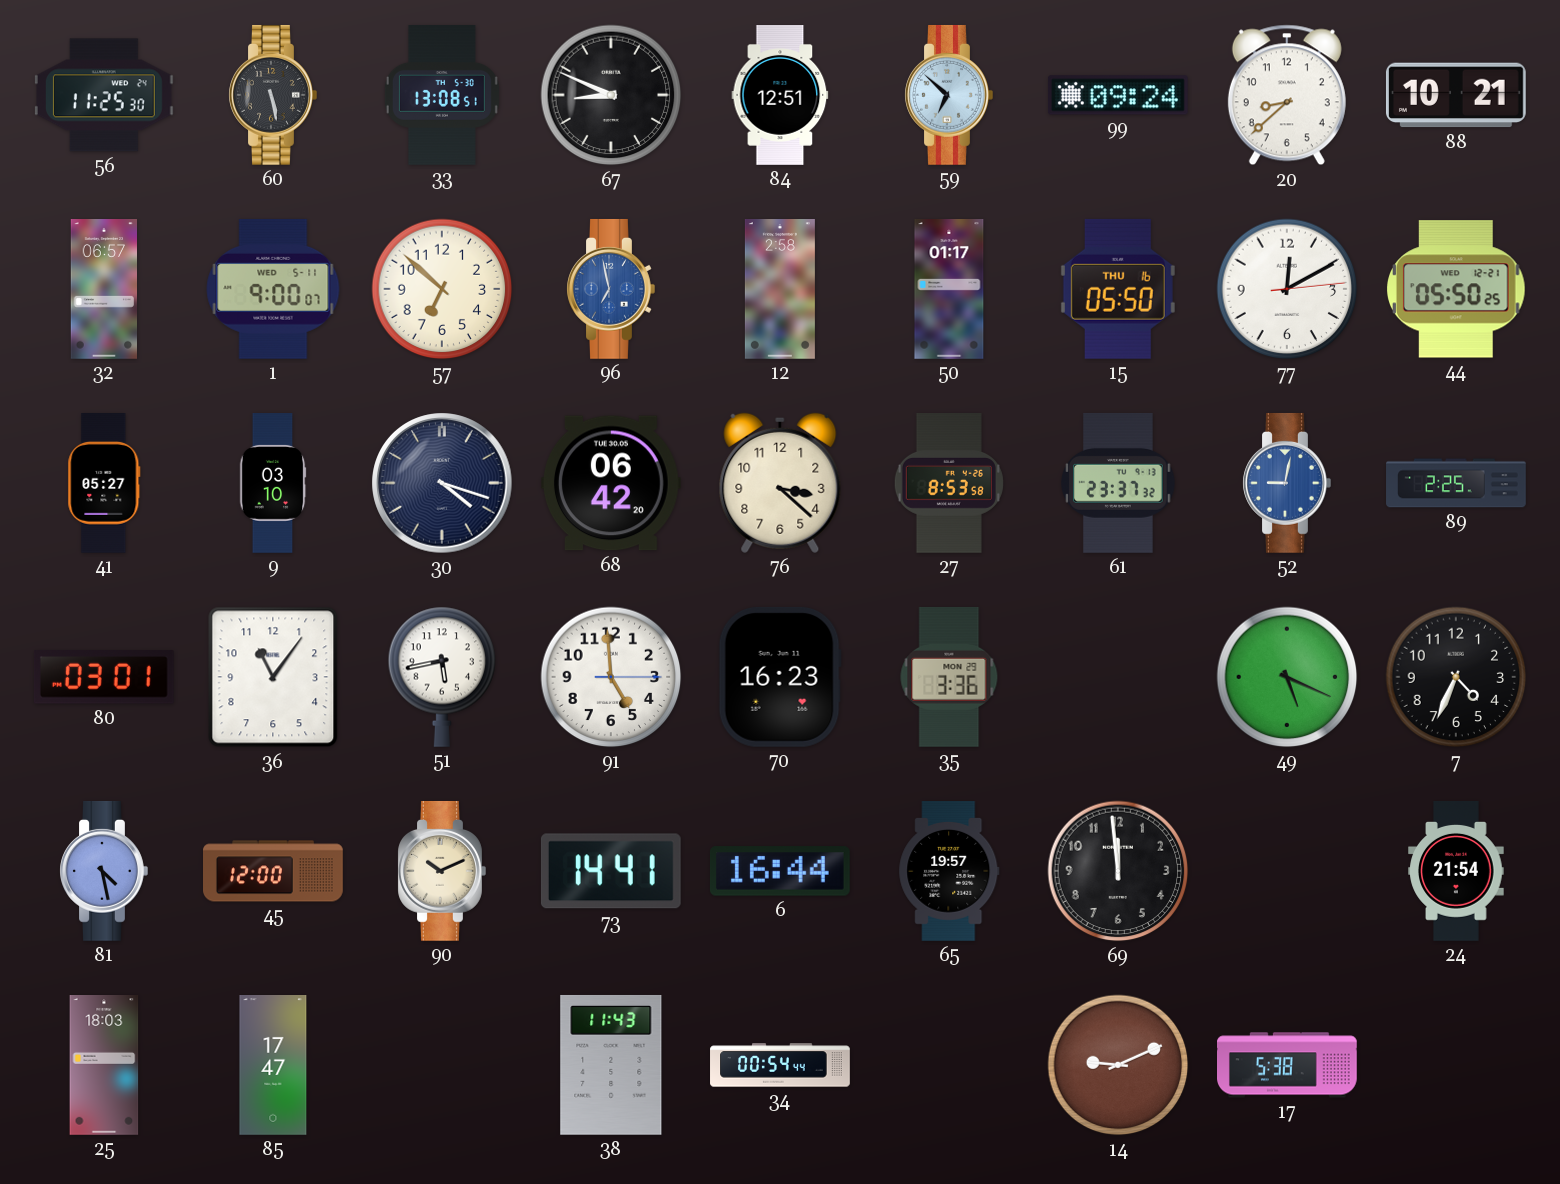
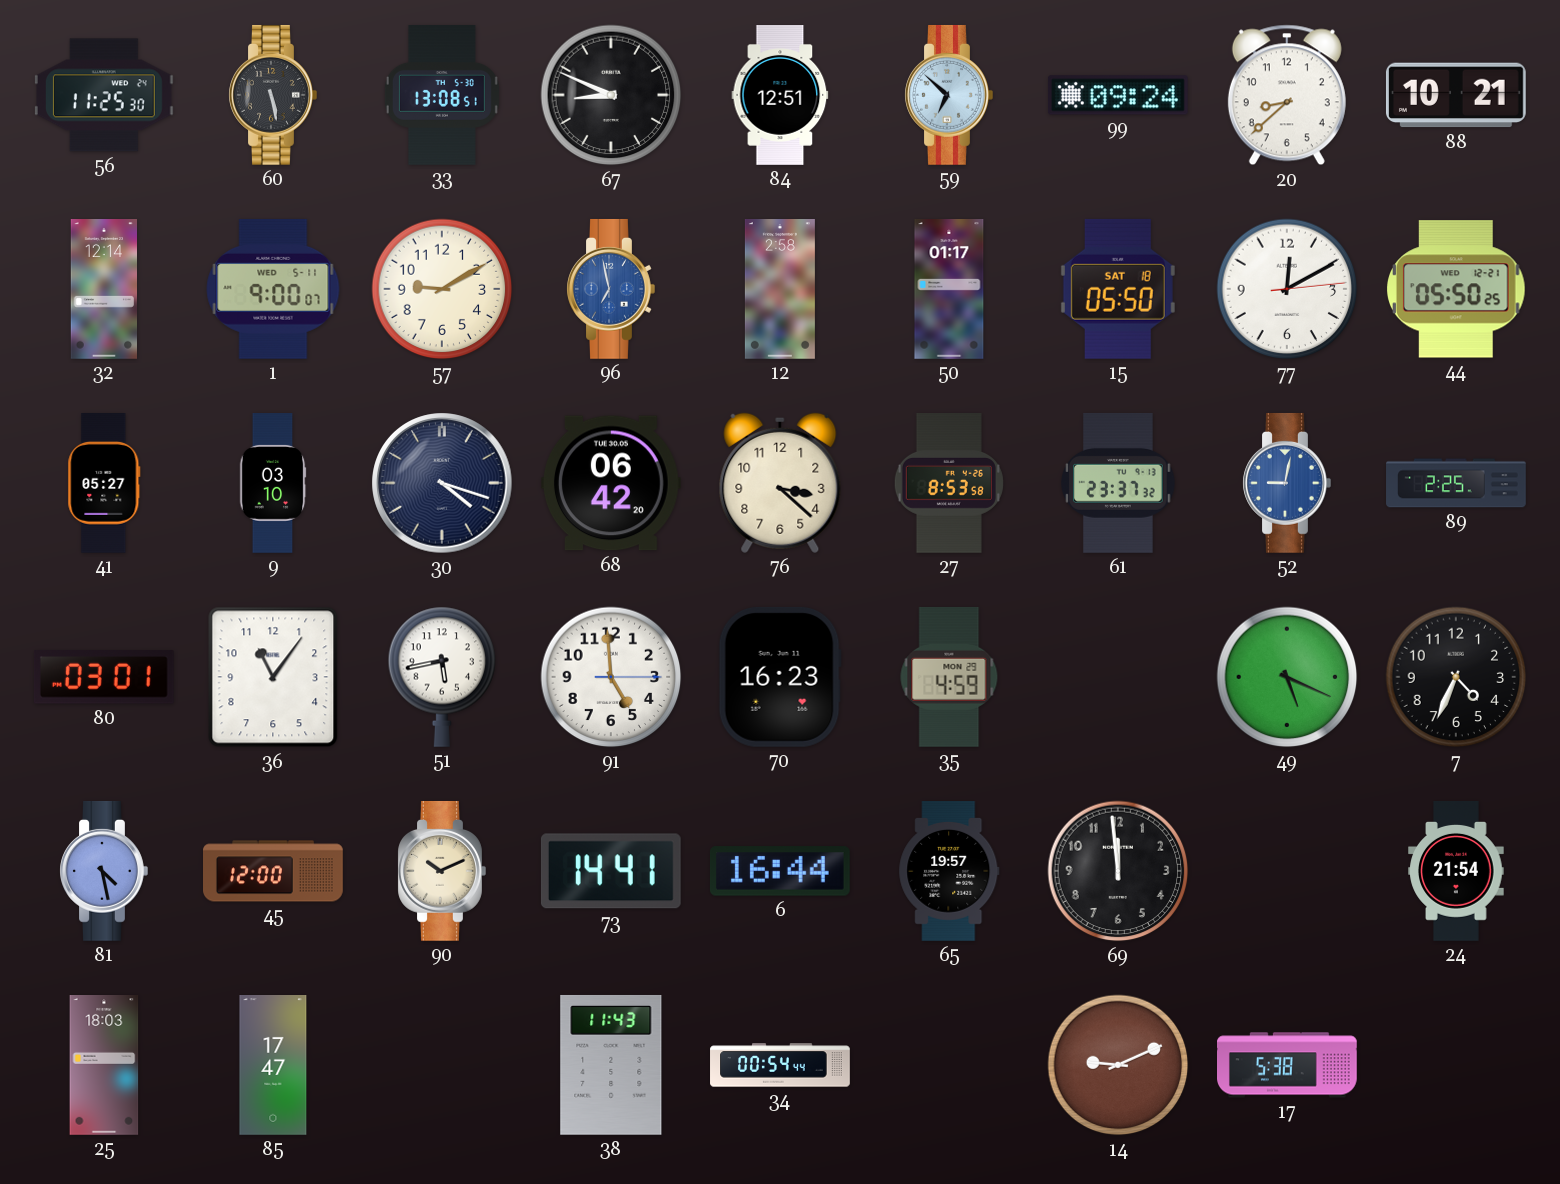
32: 06:57 -> 12:14
57: 6:52 -> 9:10
15 date: THU 16 -> SAT 18
35: 3:36 -> 4:59
